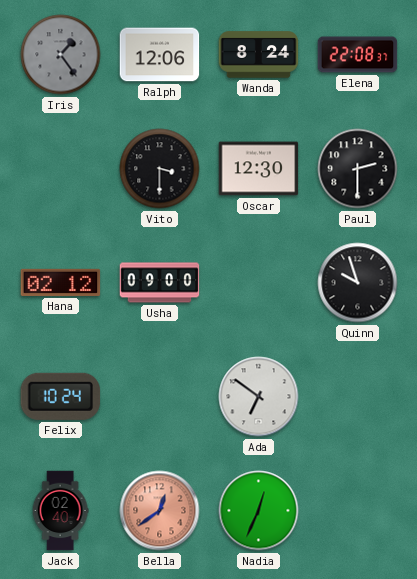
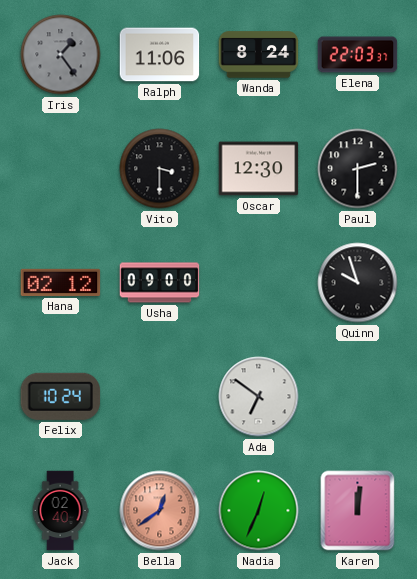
Ralph: 12:06 -> 11:06
Elena: 22:08 -> 22:03
Karen: none -> 12:01
